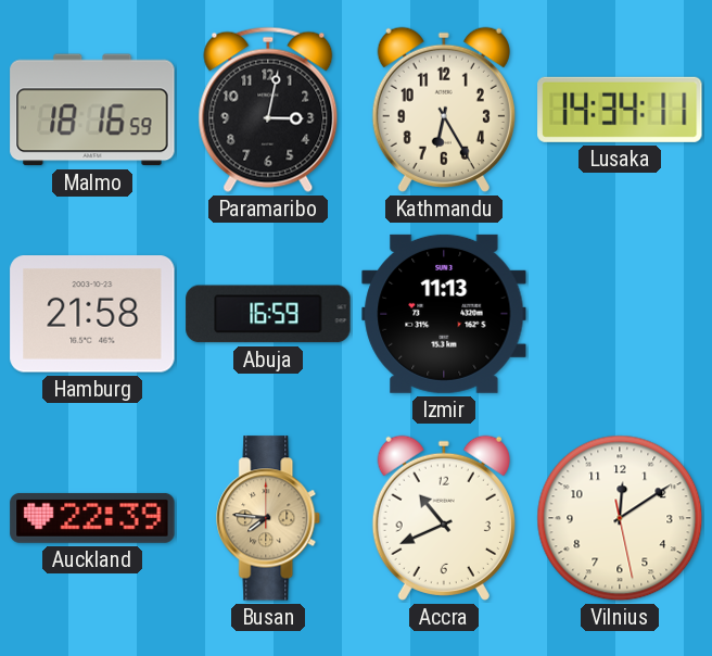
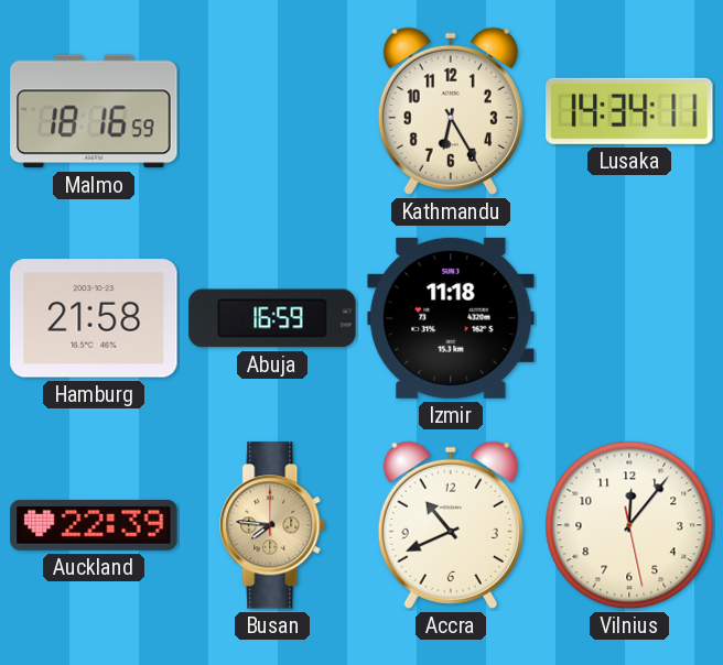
Paramaribo: 3:02 -> none
Izmir: 11:13 -> 11:18
Vilnius: 12:09 -> 12:06
